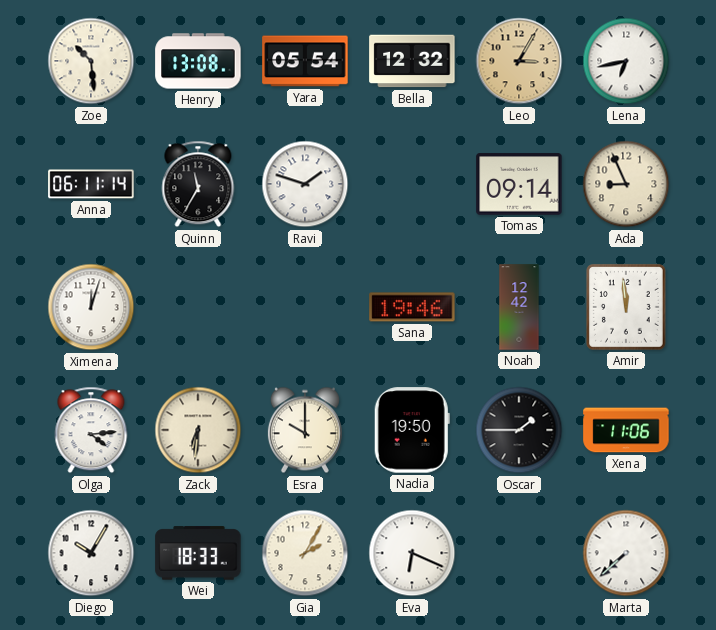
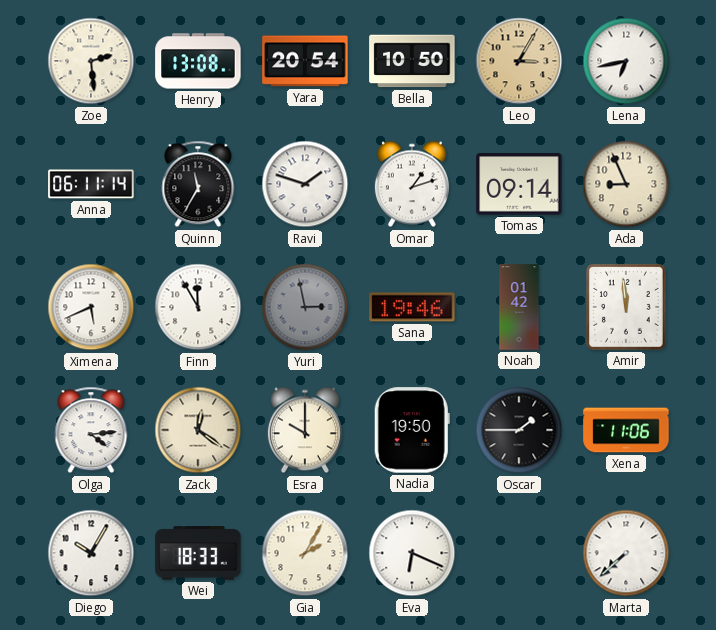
Zoe: 10:29 -> 2:29
Yara: 05:54 -> 20:54
Bella: 12:32 -> 10:50
Omar: none -> 1:12
Ximena: 12:03 -> 5:41
Finn: none -> 11:55
Yuri: none -> 2:58
Noah: 12:42 -> 01:42
Zack: 6:31 -> 12:21
